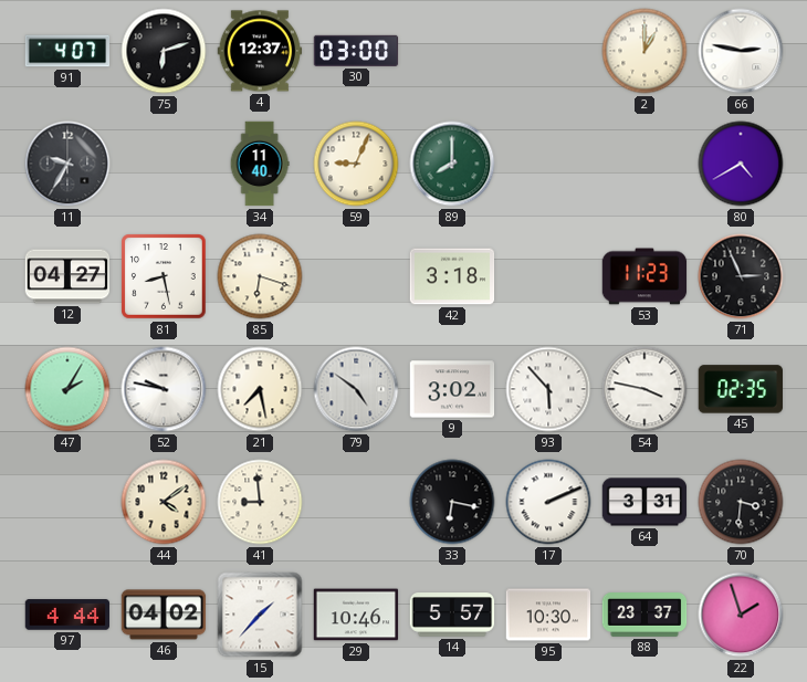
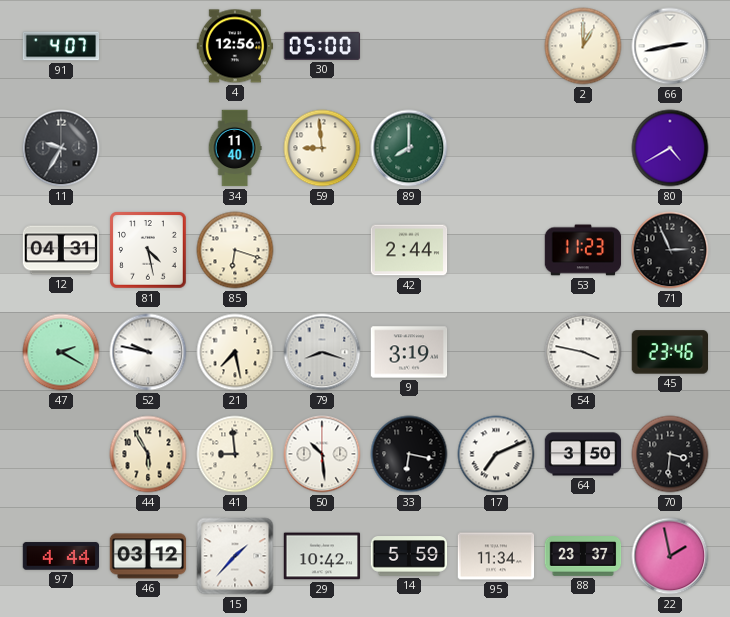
75: 6:12 -> none
4: 12:37 -> 12:56
30: 03:00 -> 05:00
66: 2:47 -> 2:43
59: 9:04 -> 8:59
12: 04:27 -> 04:31
81: 8:28 -> 4:28
42: 3:18 -> 2:44
47: 2:05 -> 2:20
79: 4:51 -> 8:18
9: 3:02 -> 3:19
93: 5:53 -> none
45: 02:35 -> 23:46
44: 4:09 -> 5:55
50: none -> 10:29
17: 2:11 -> 7:11
64: 3:31 -> 3:50
46: 04:02 -> 03:12
29: 10:46 -> 10:42
14: 5:57 -> 5:59
95: 10:30 -> 11:34
22: 1:57 -> 1:58
